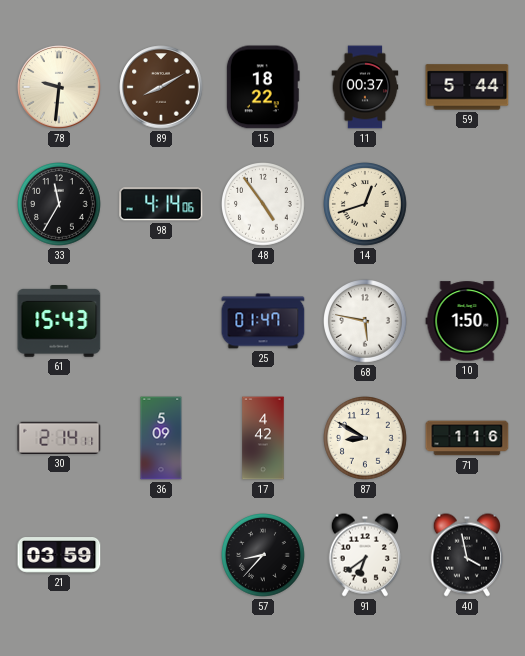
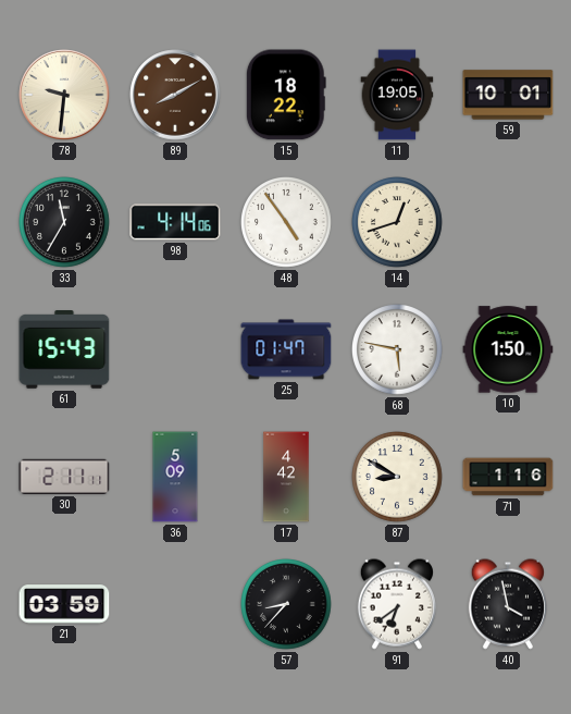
11: 00:37 -> 19:05
59: 5:44 -> 10:01
30: 2:14 -> 2:11
